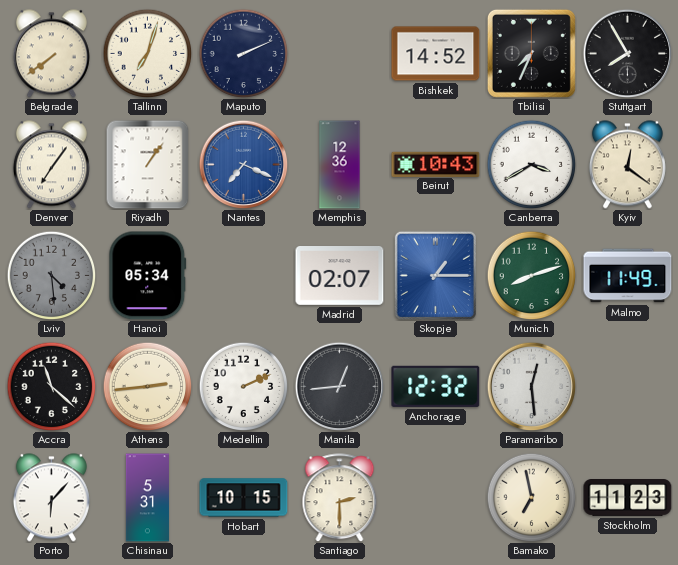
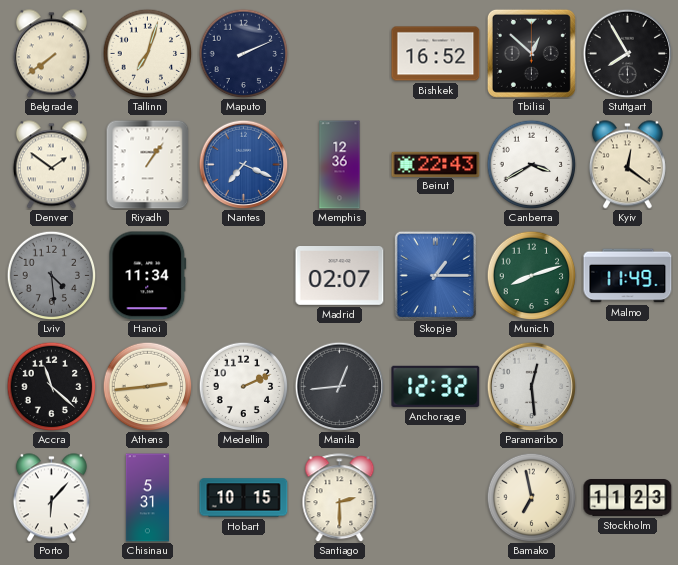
Bishkek: 14:52 -> 16:52
Tbilisi: 7:34 -> 12:52
Denver: 7:06 -> 1:51
Beirut: 10:43 -> 22:43
Hanoi: 05:34 -> 11:34
